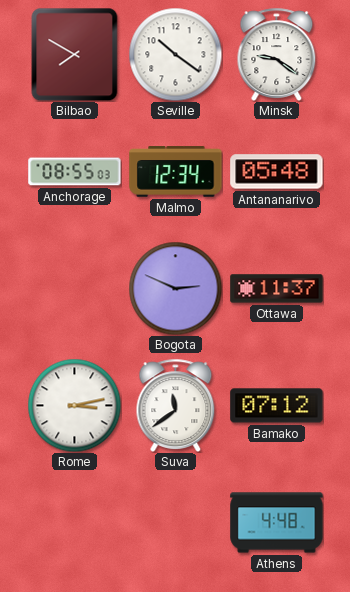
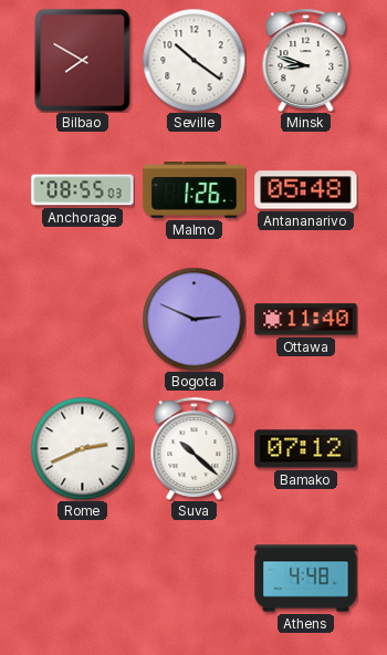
Minsk: 9:21 -> 8:48
Malmo: 12:34 -> 1:26
Ottawa: 11:37 -> 11:40
Rome: 3:13 -> 2:41
Suva: 11:39 -> 10:22
